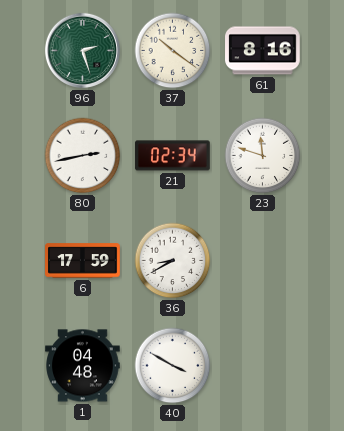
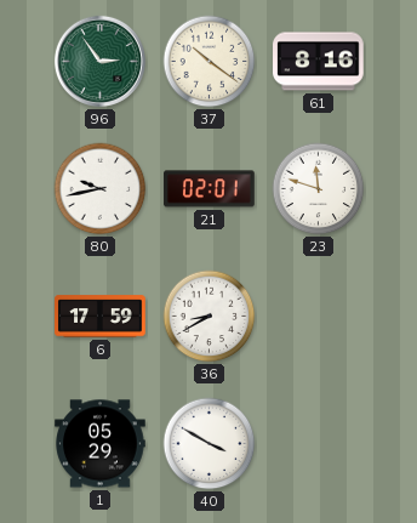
96: 2:27 -> 2:54
80: 2:43 -> 9:43
21: 02:34 -> 02:01
1: 04:48 -> 05:29
